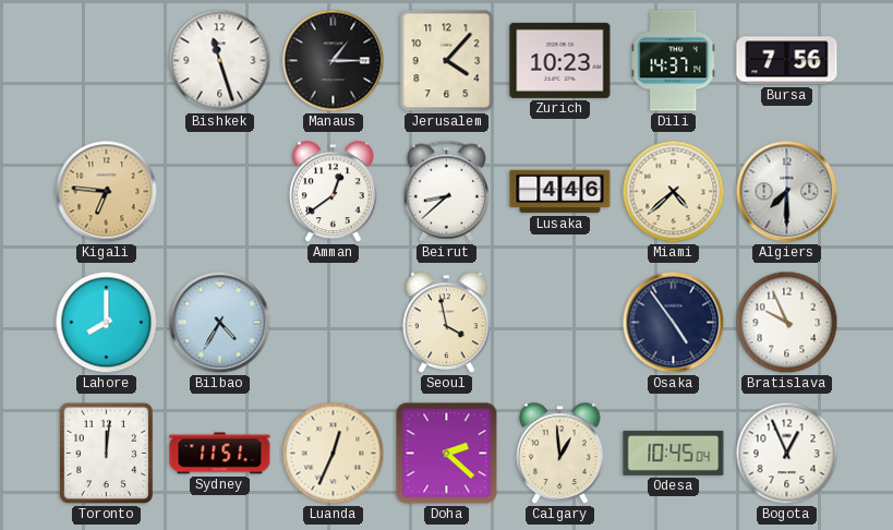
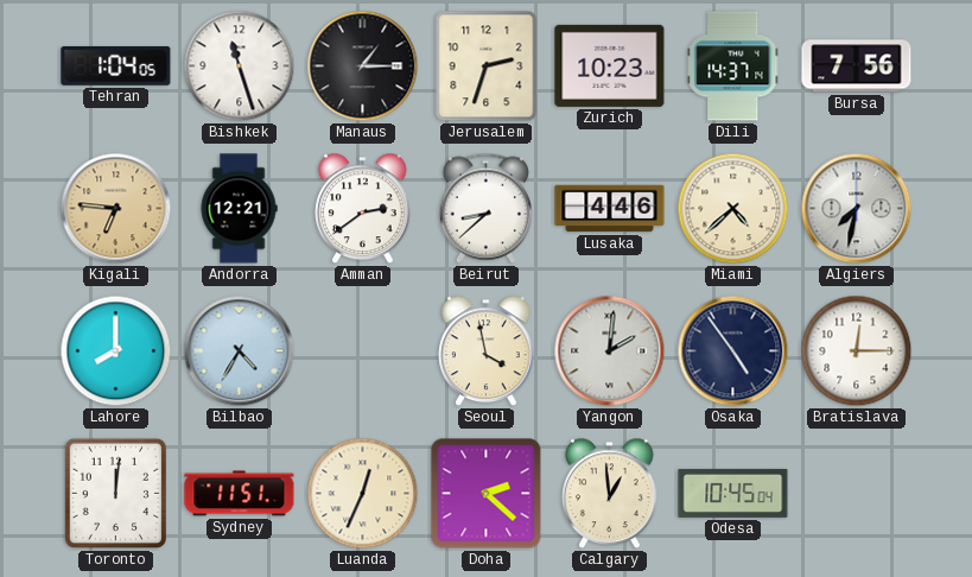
Tehran: none -> 1:04
Jerusalem: 4:07 -> 2:33
Andorra: none -> 12:21
Amman: 12:39 -> 2:39
Algiers: 7:30 -> 7:32
Yangon: none -> 2:01
Bratislava: 9:56 -> 12:15
Bogota: 12:56 -> none
